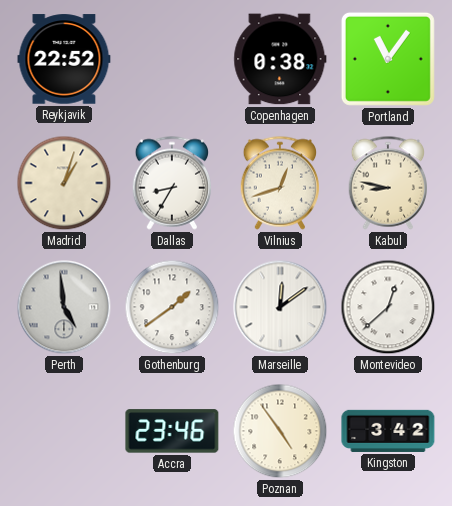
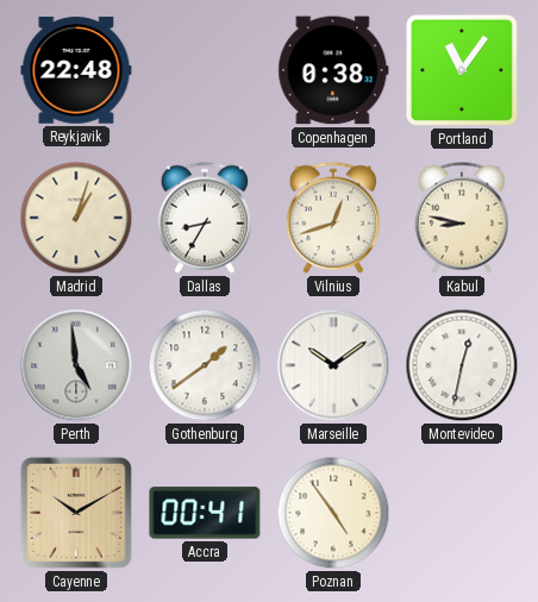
Reykjavik: 22:52 -> 22:48
Marseille: 12:09 -> 10:09
Montevideo: 12:38 -> 12:32
Cayenne: none -> 10:10
Accra: 23:46 -> 00:41
Kingston: 3:42 -> none
